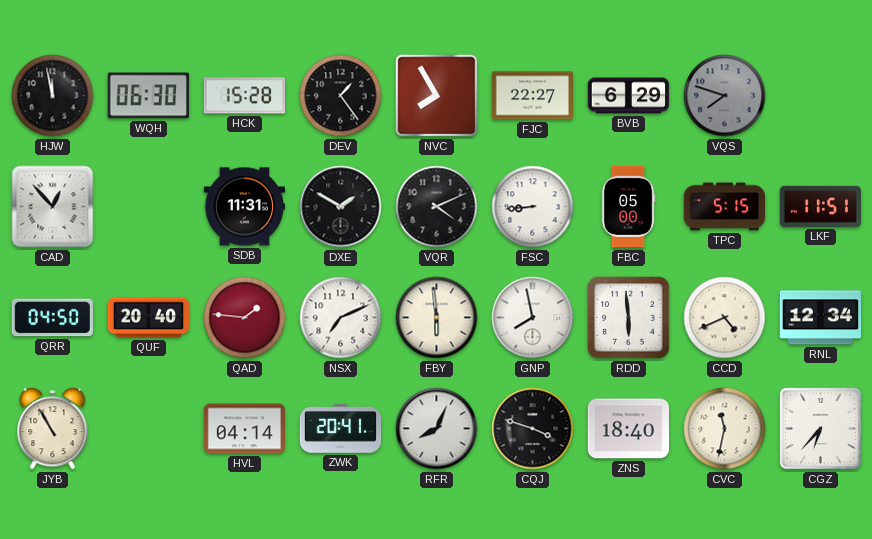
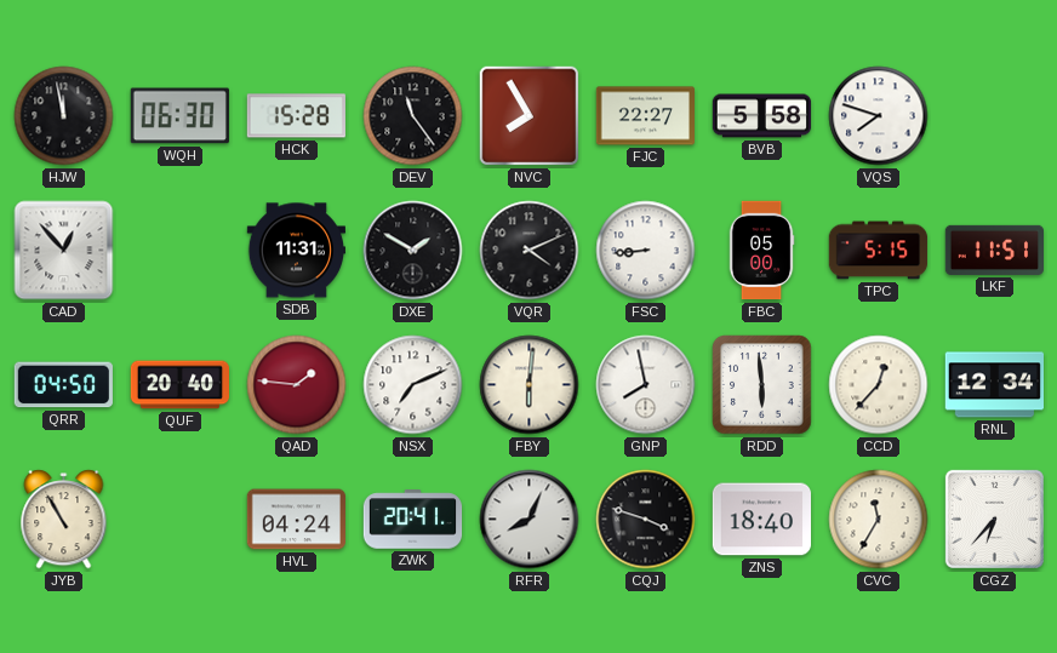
DEV: 1:24 -> 11:24
BVB: 6:29 -> 5:58
VQS dial: grey -> white
FBY: 5:59 -> 6:01
CCD: 4:41 -> 12:37
HVL: 04:14 -> 04:24
CVC: 11:32 -> 11:35
